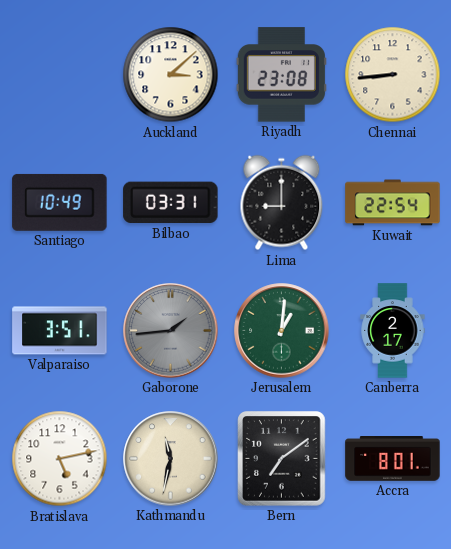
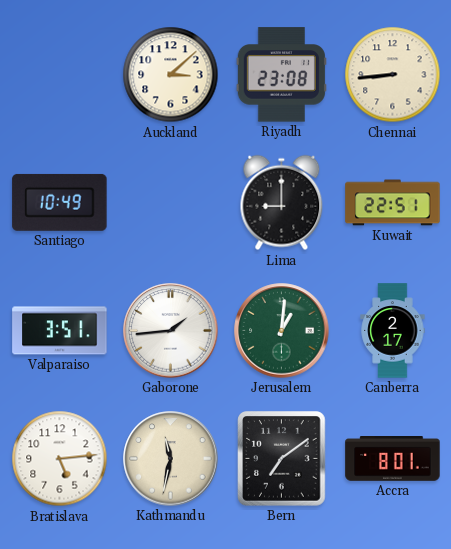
Bilbao: 03:31 -> none
Kuwait: 22:54 -> 22:51
Gaborone dial: grey -> white
Bratislava: 5:13 -> 5:14
